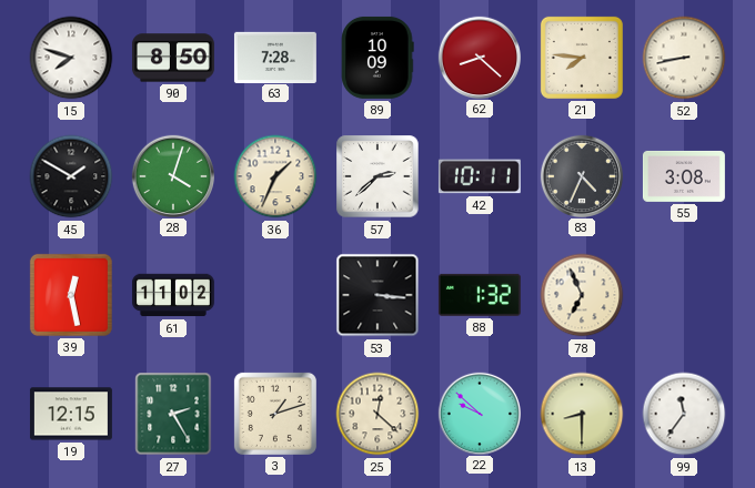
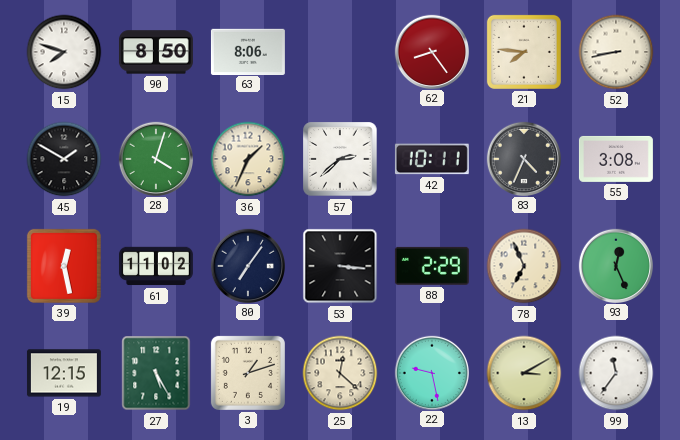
63: 7:28 -> 8:06
89: 10:09 -> none
62: 8:22 -> 8:24
80: none -> 7:06
88: 1:32 -> 2:29
93: none -> 12:26
27: 2:25 -> 5:25
22: 9:52 -> 9:28
13: 8:30 -> 3:10
